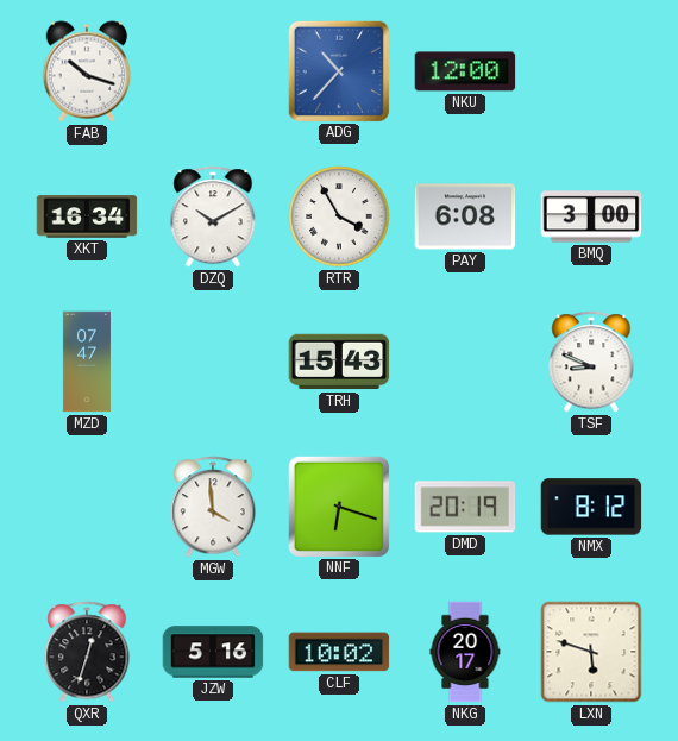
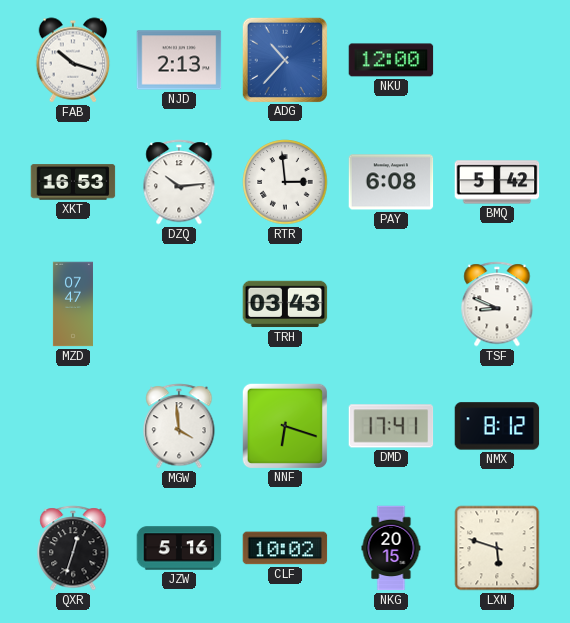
NJD: none -> 2:13
XKT: 16:34 -> 16:53
DZQ: 10:10 -> 10:14
RTR: 3:55 -> 2:59
BMQ: 3:00 -> 5:42
TRH: 15:43 -> 03:43
DMD: 20:19 -> 17:41
NKG: 20:17 -> 20:15
